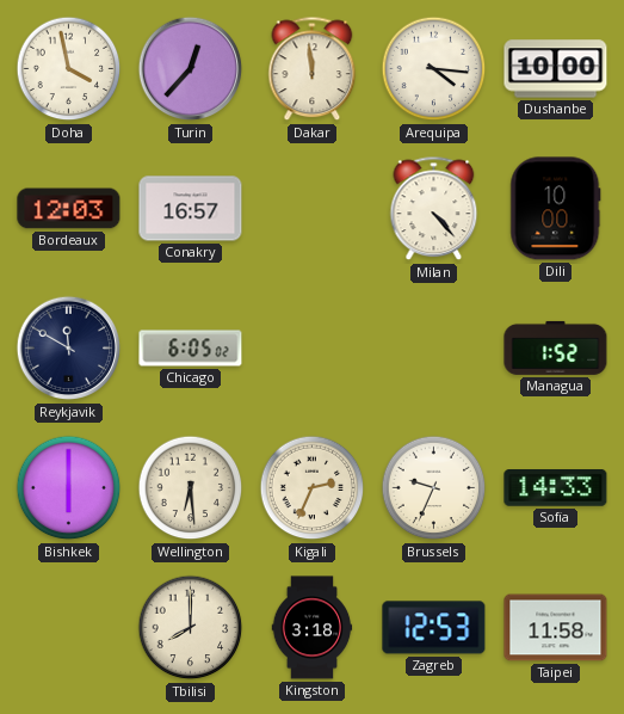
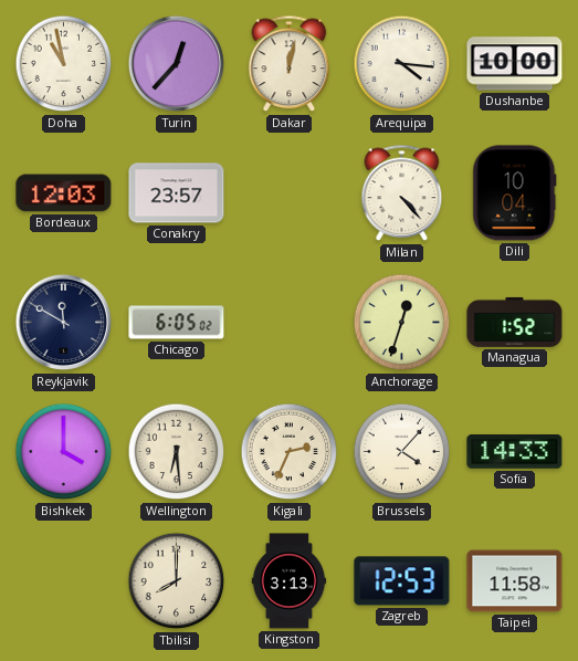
Doha: 3:58 -> 10:58
Dakar: 11:59 -> 12:02
Conakry: 16:57 -> 23:57
Dili: 10:00 -> 10:04
Anchorage: none -> 12:33
Bishkek: 6:00 -> 4:00
Brussels: 9:34 -> 4:07
Kingston: 3:18 -> 3:13
